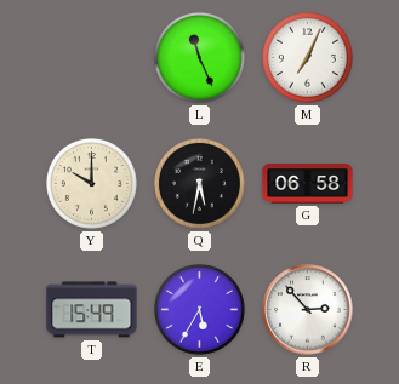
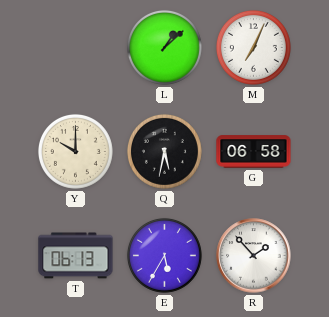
L: 11:26 -> 1:08
T: 15:49 -> 06:13
R: 2:53 -> 1:53
